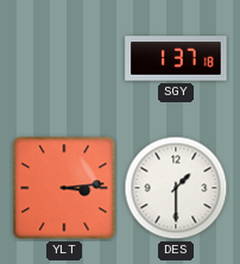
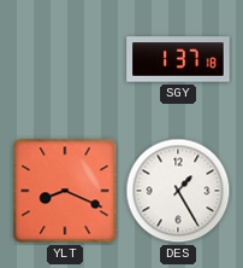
YLT: 3:14 -> 8:19
DES: 1:30 -> 1:25
